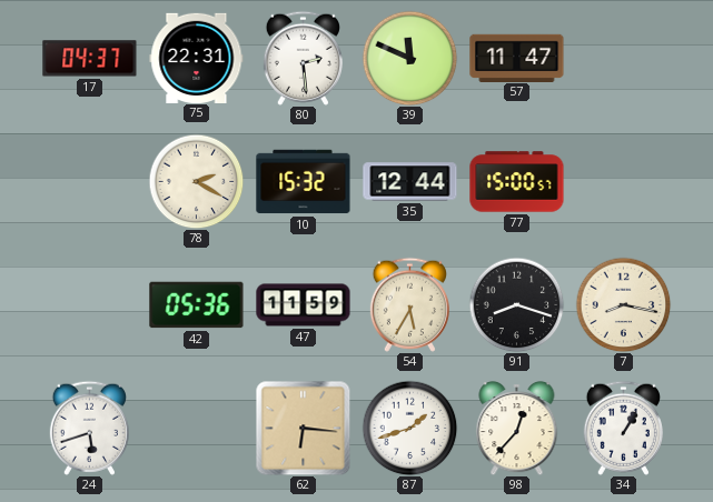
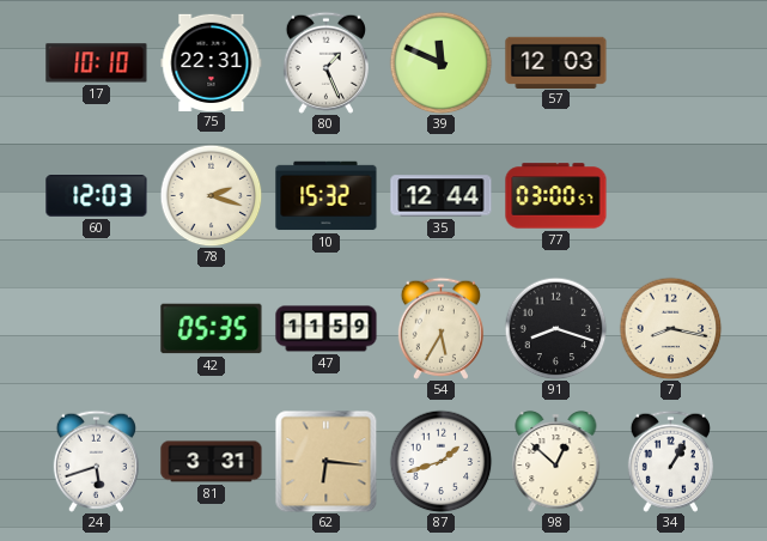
17: 04:37 -> 10:10
80: 2:29 -> 1:26
57: 11:47 -> 12:03
60: none -> 12:03
78: 2:20 -> 2:18
77: 15:00 -> 03:00
42: 05:36 -> 05:35
81: none -> 3:31
98: 12:37 -> 12:52
